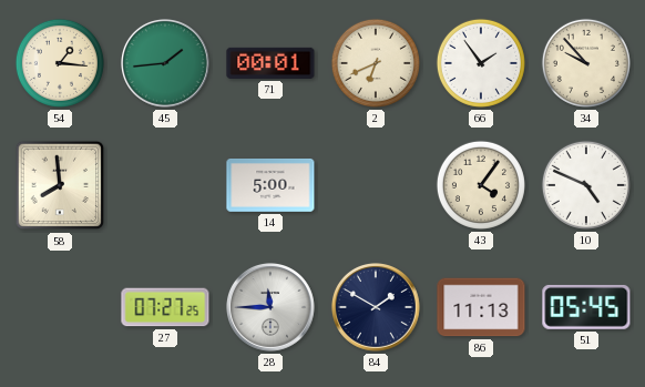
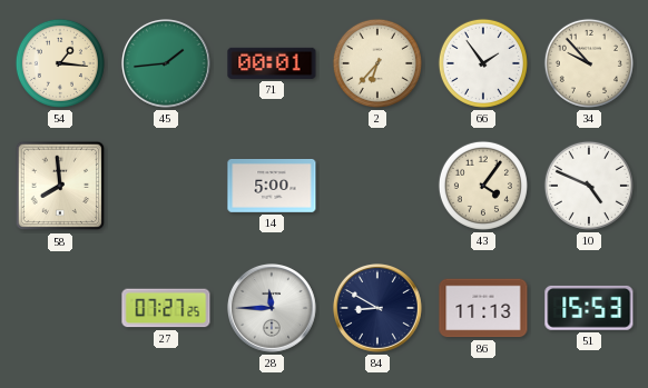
2: 6:41 -> 6:37
84: 1:50 -> 8:50
51: 05:45 -> 15:53
